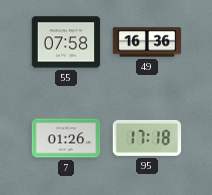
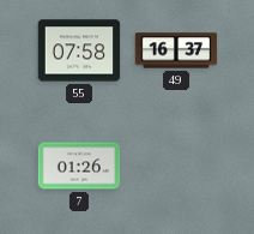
49: 16:36 -> 16:37
95: 17:18 -> none
